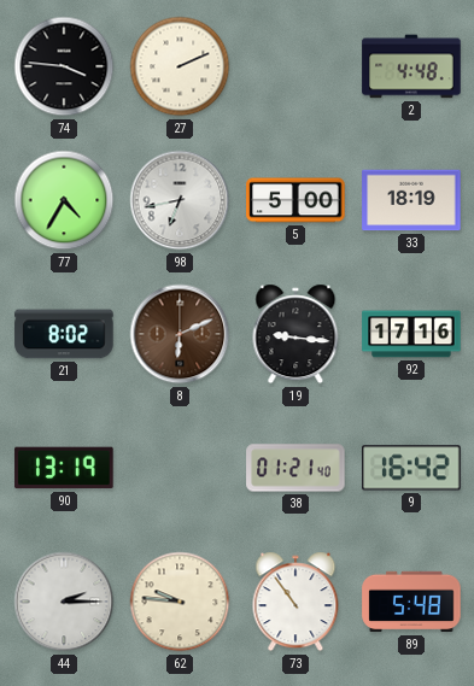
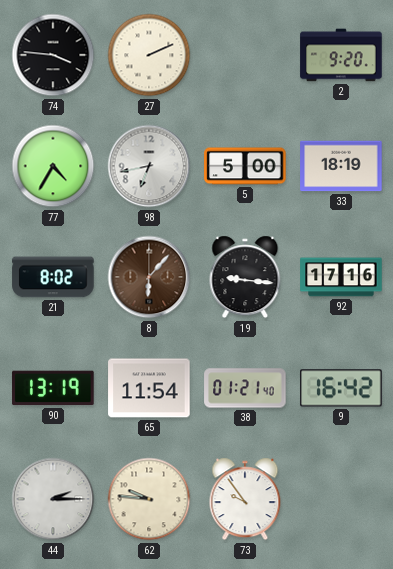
2: 4:48 -> 9:20
8: 6:11 -> 6:07
65: none -> 11:54
73: 10:54 -> 9:54
89: 5:48 -> none
